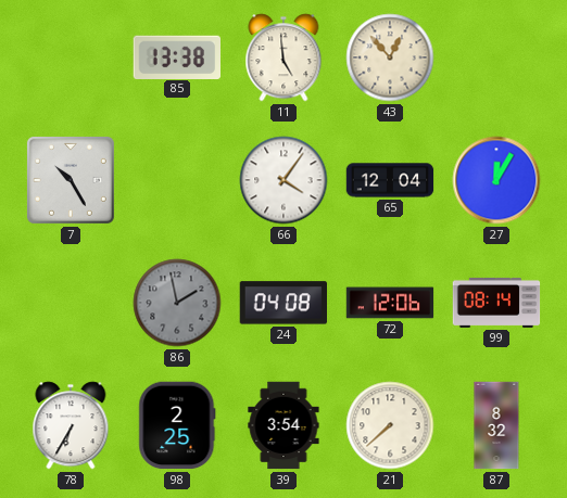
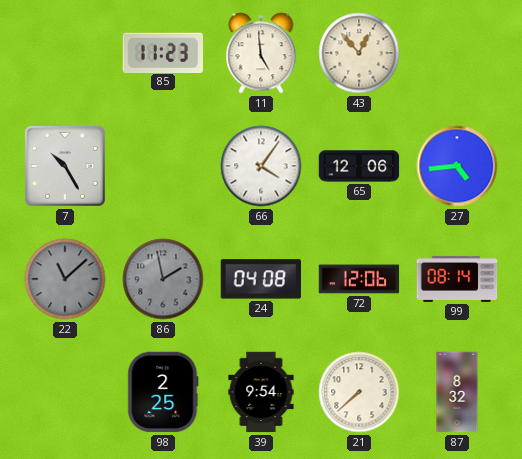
85: 13:38 -> 11:23
65: 12:04 -> 12:06
27: 12:05 -> 4:44
22: none -> 11:08
78: 6:35 -> none
39: 3:54 -> 9:54
